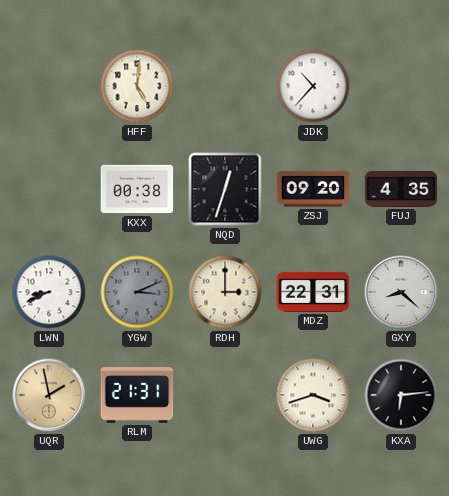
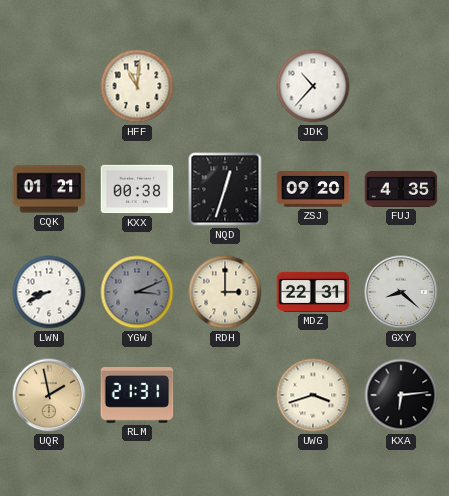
HFF: 5:01 -> 11:01
CQK: none -> 01:21
